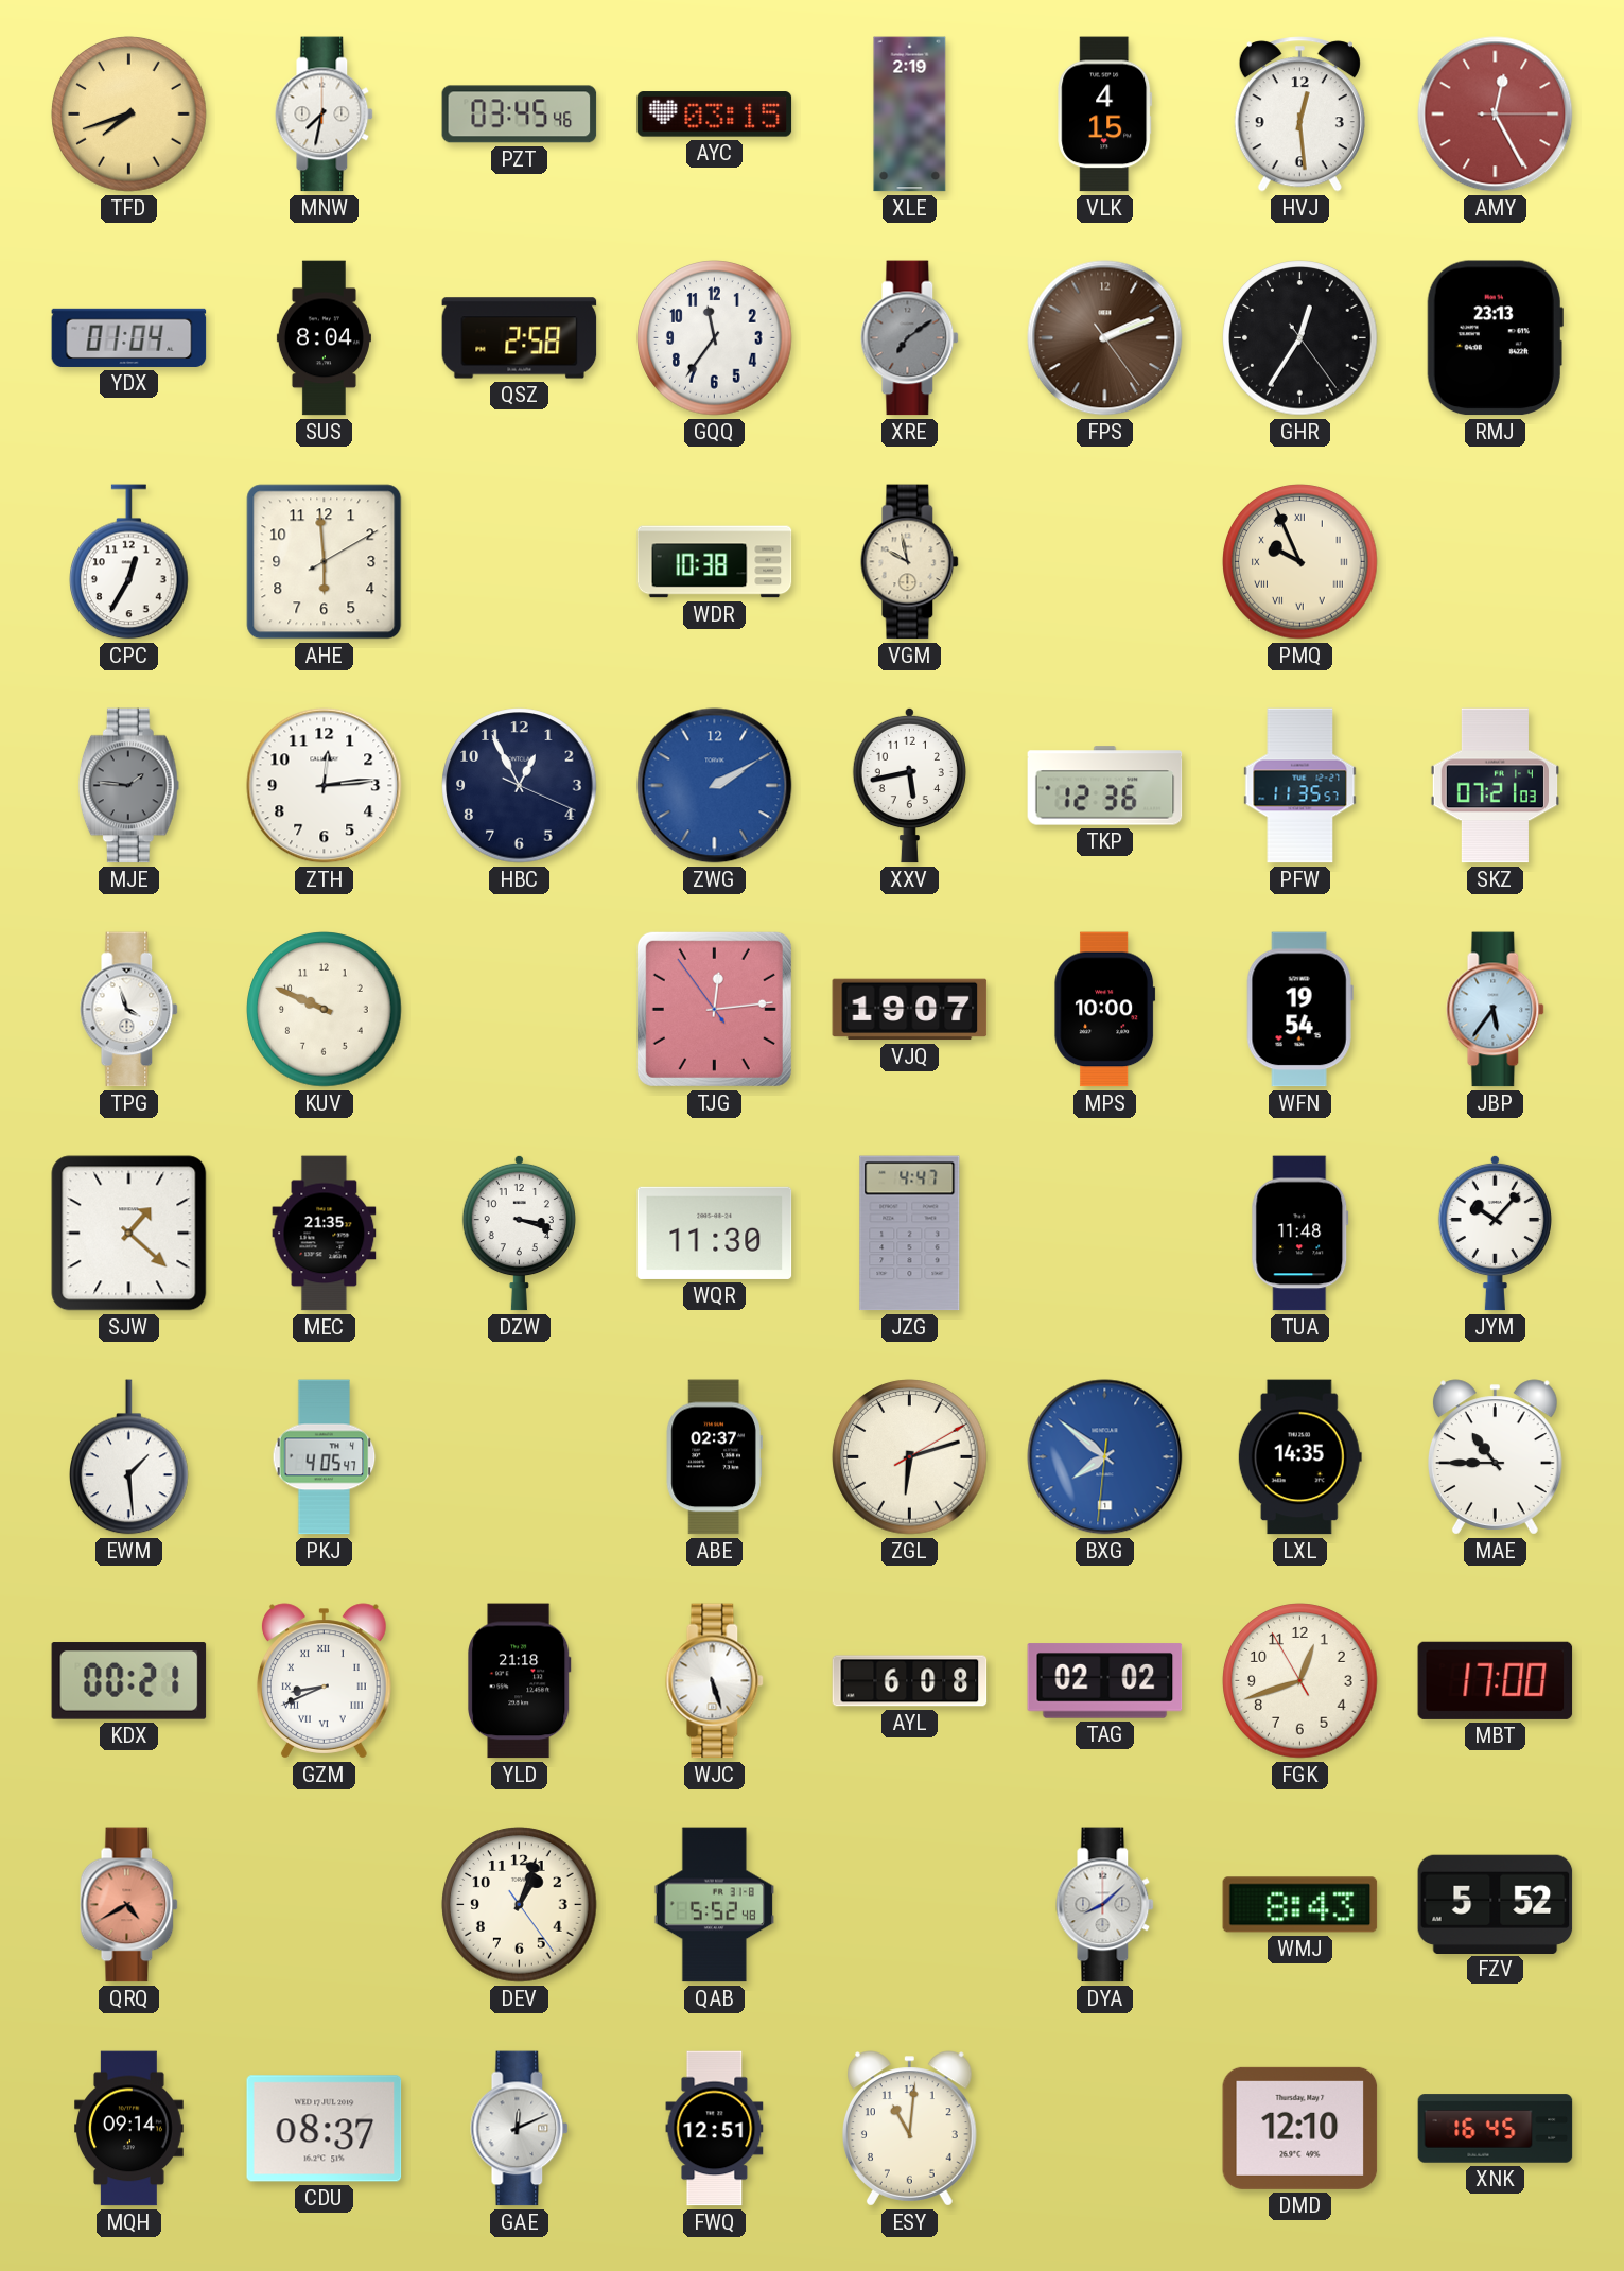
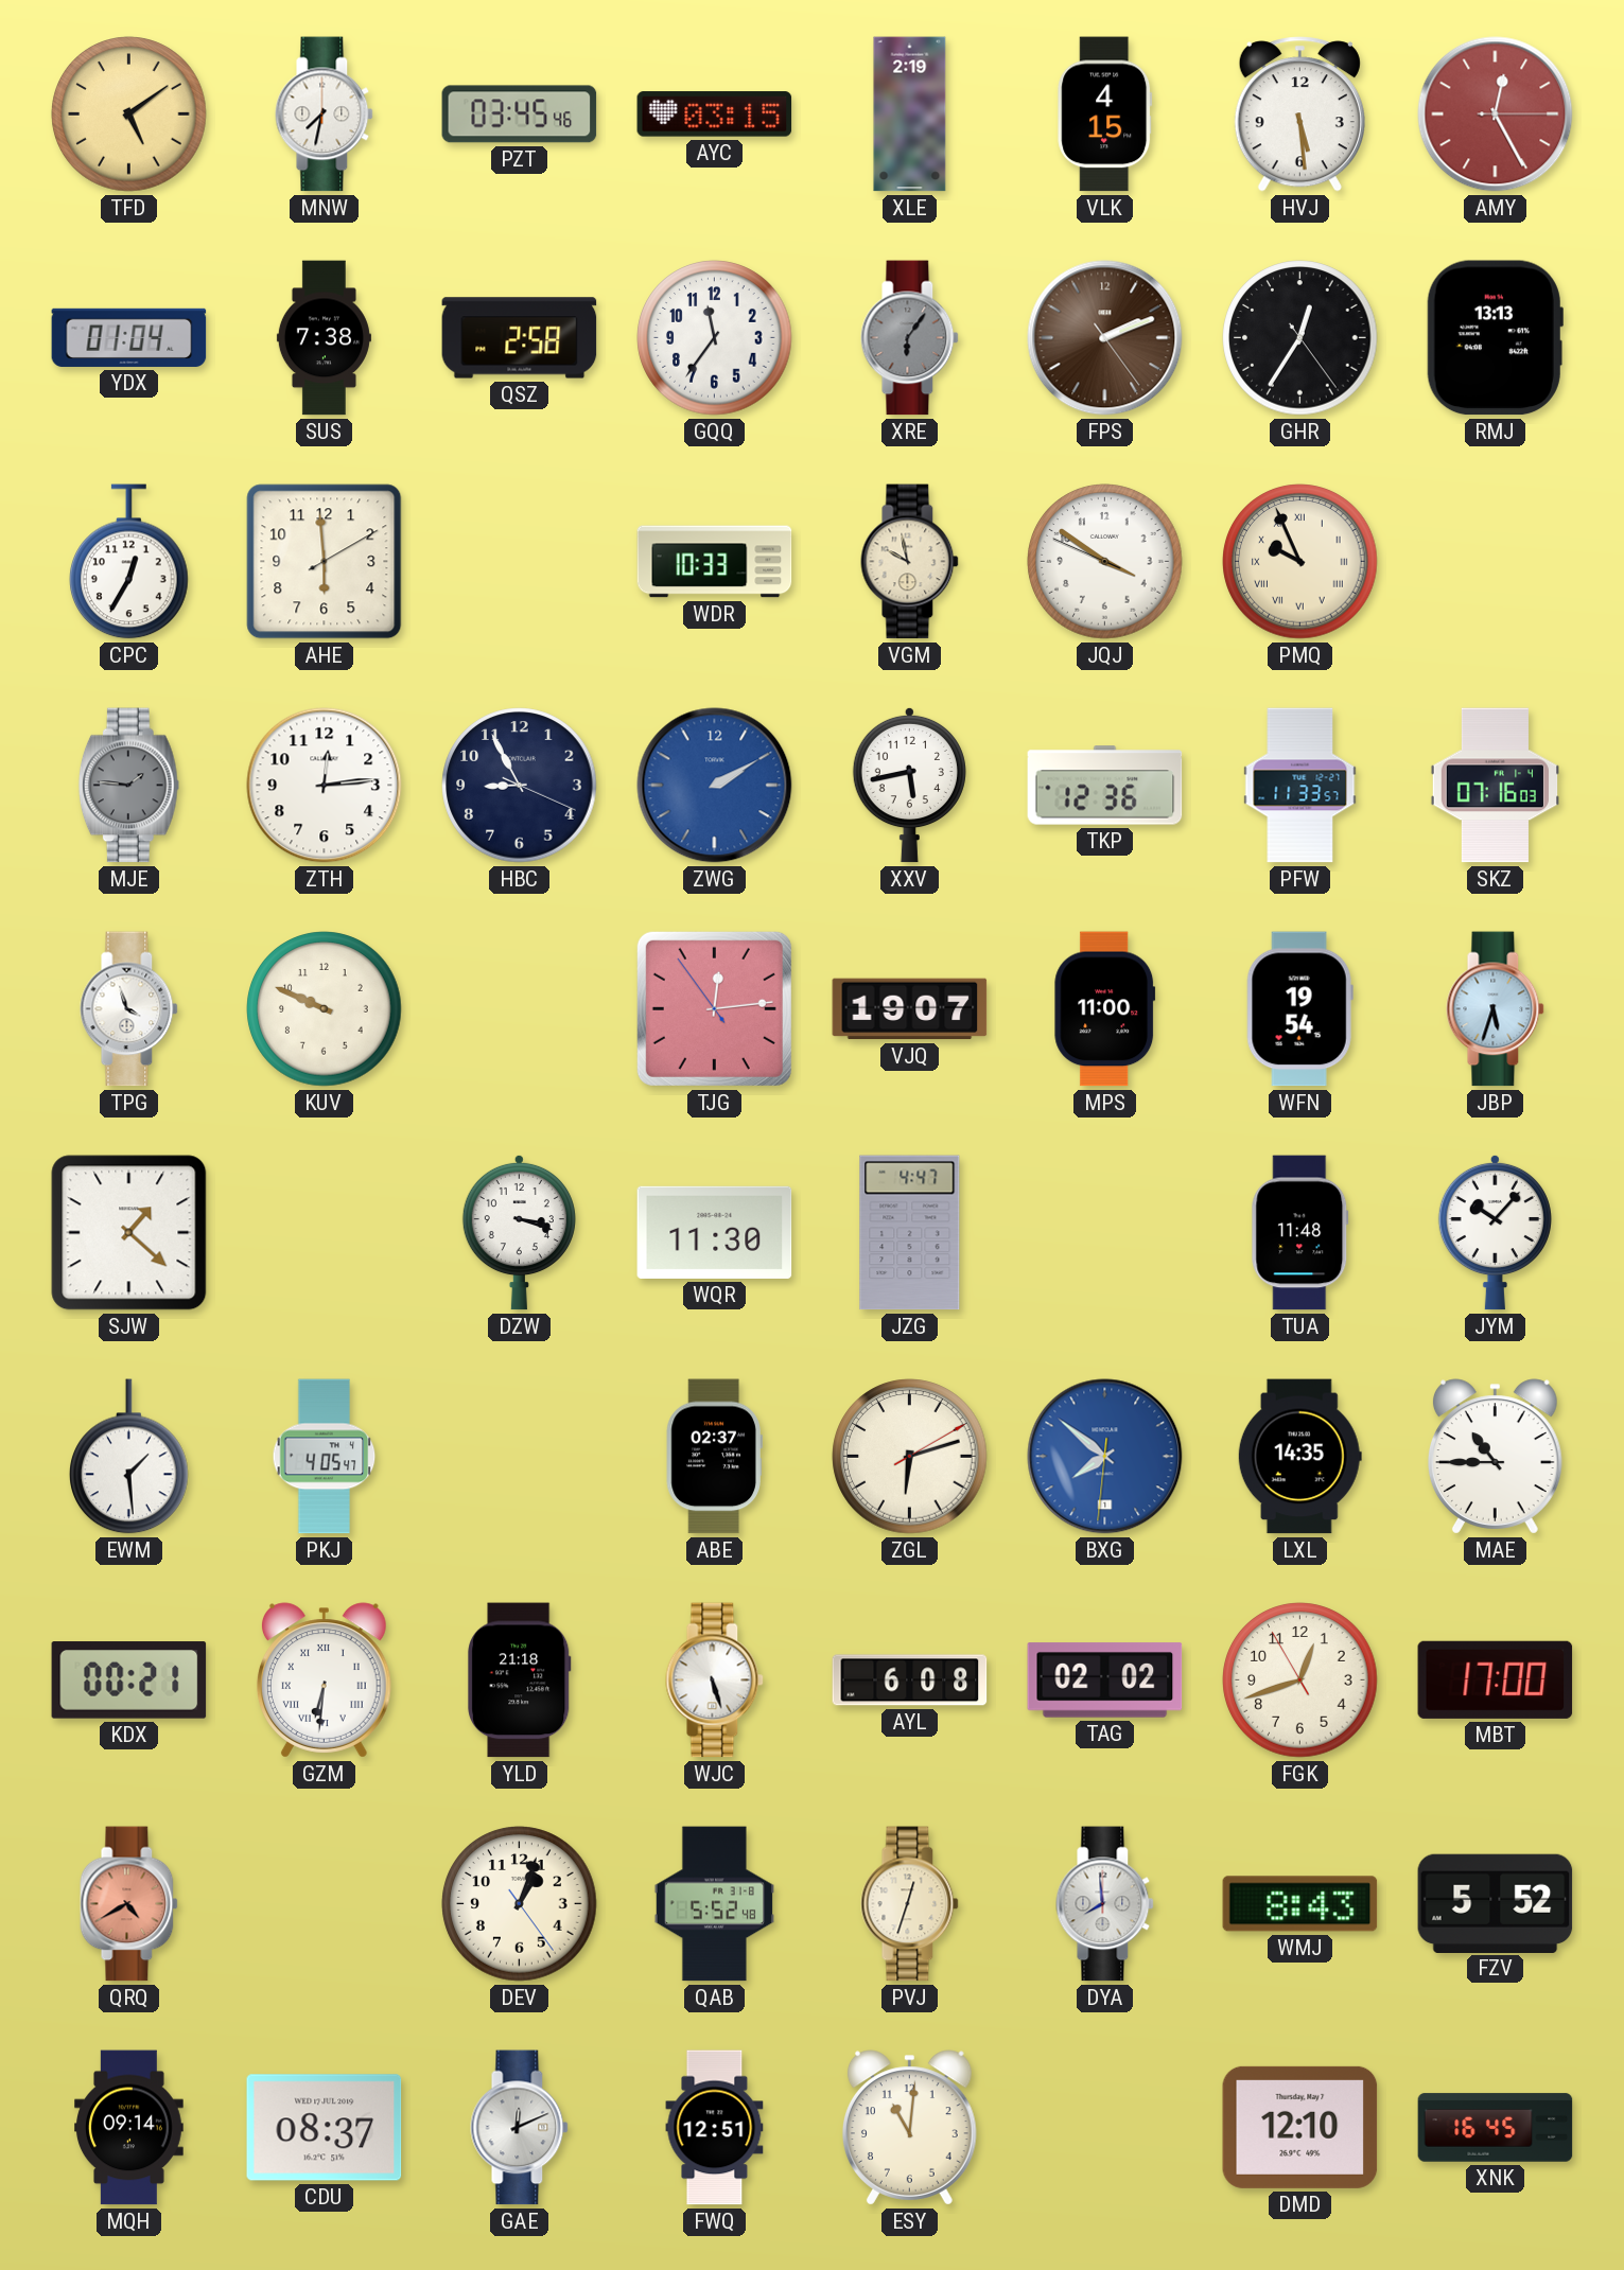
TFD: 7:42 -> 5:09
HVJ: 12:29 -> 5:29
SUS: 8:04 -> 7:38
XRE: 7:09 -> 6:06
RMJ: 23:13 -> 13:13
WDR: 10:38 -> 10:33
JQJ: none -> 3:50
HBC: 12:55 -> 8:55
PFW: 11:35 -> 11:33
SKZ: 07:21 -> 07:16
MPS: 10:00 -> 11:00
JBP: 5:36 -> 5:33
MEC: 21:35 -> none
GZM: 8:41 -> 6:31
PVJ: none -> 12:33
DYA: 8:08 -> 7:59
